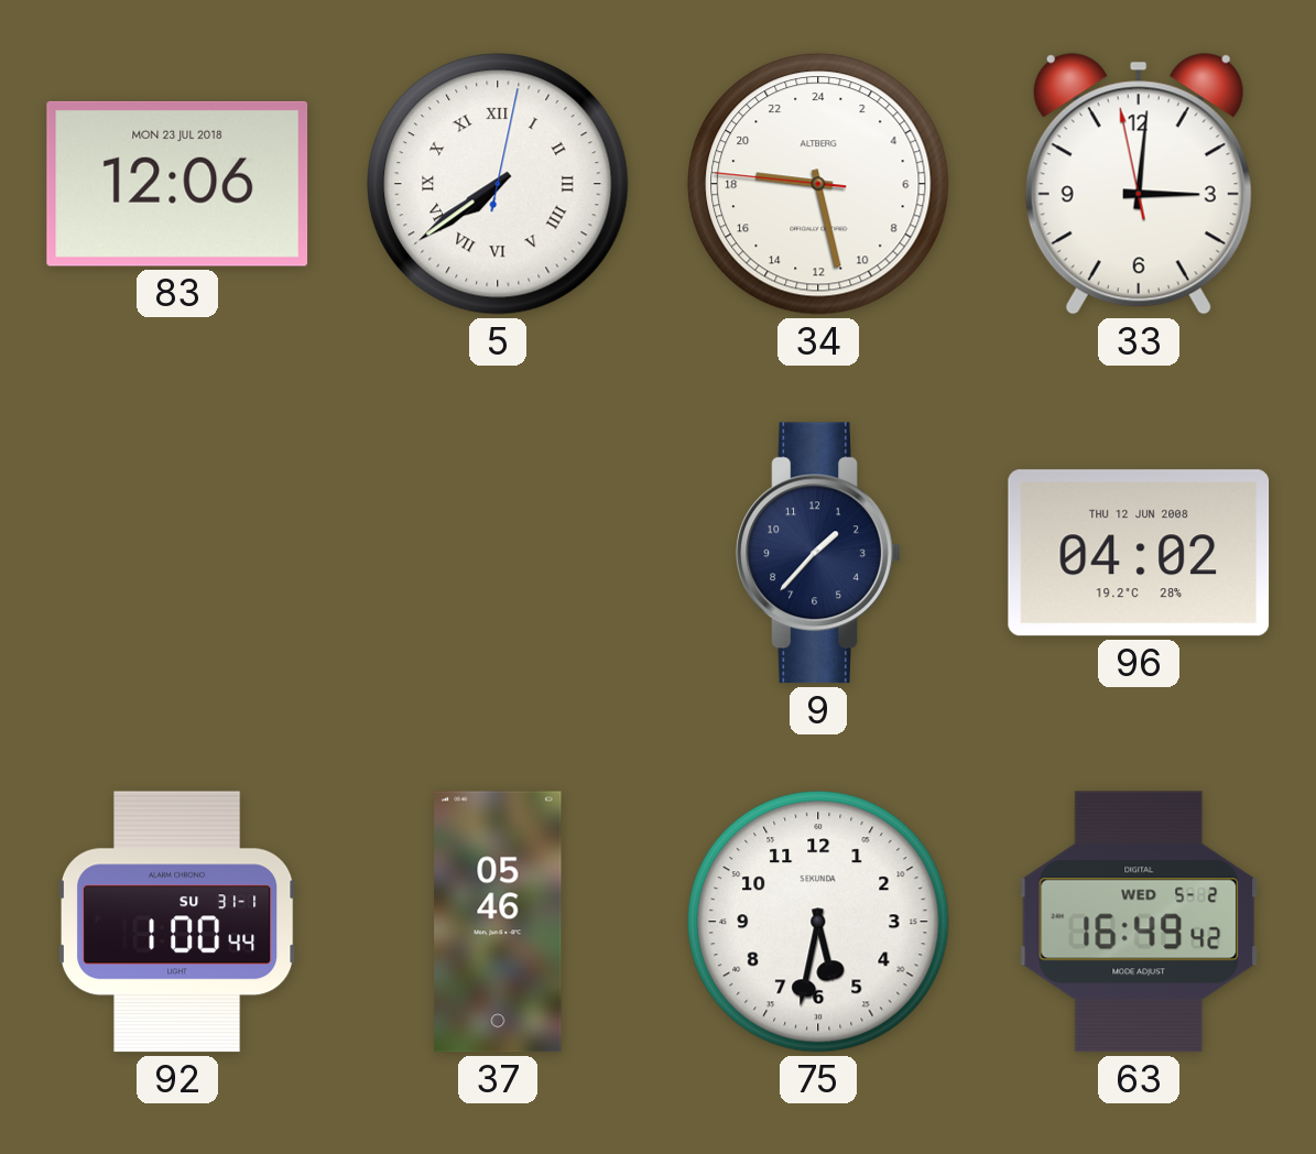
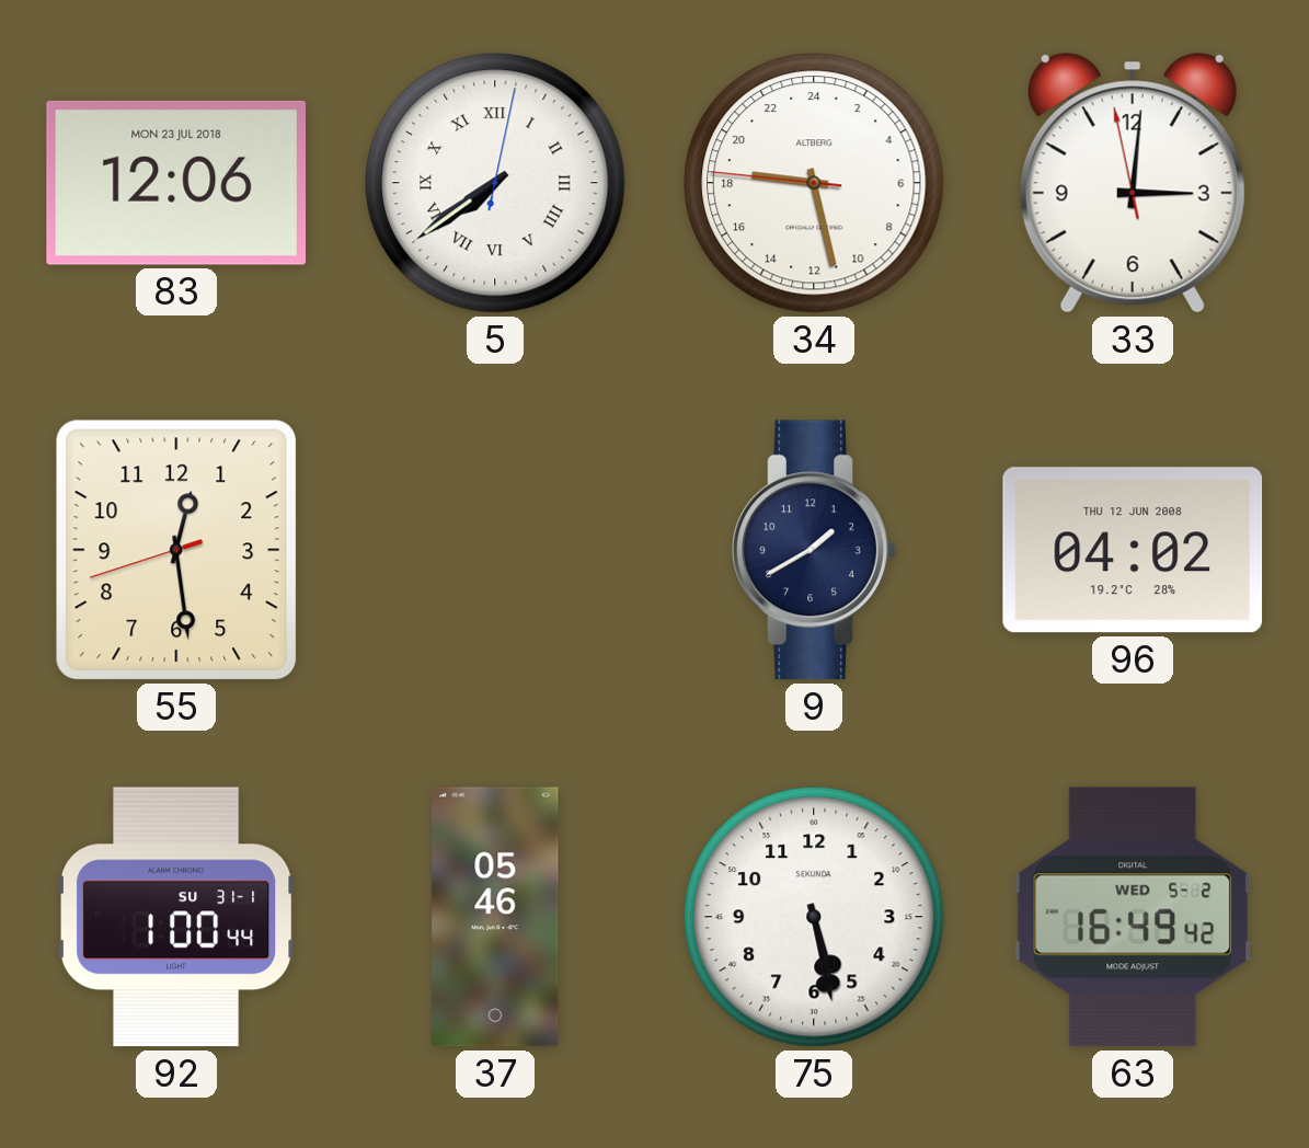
55: none -> 12:28
9: 1:37 -> 1:40
75: 5:32 -> 5:28
